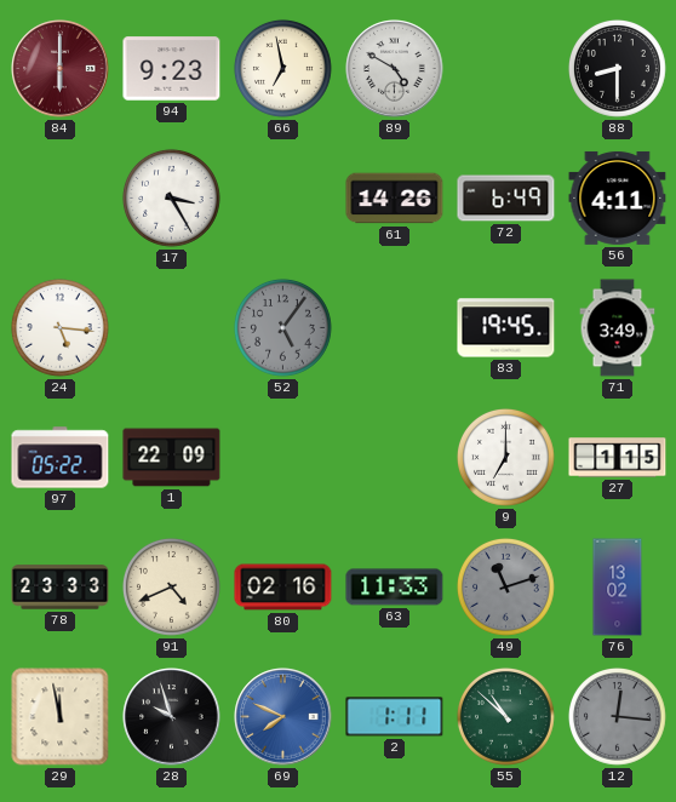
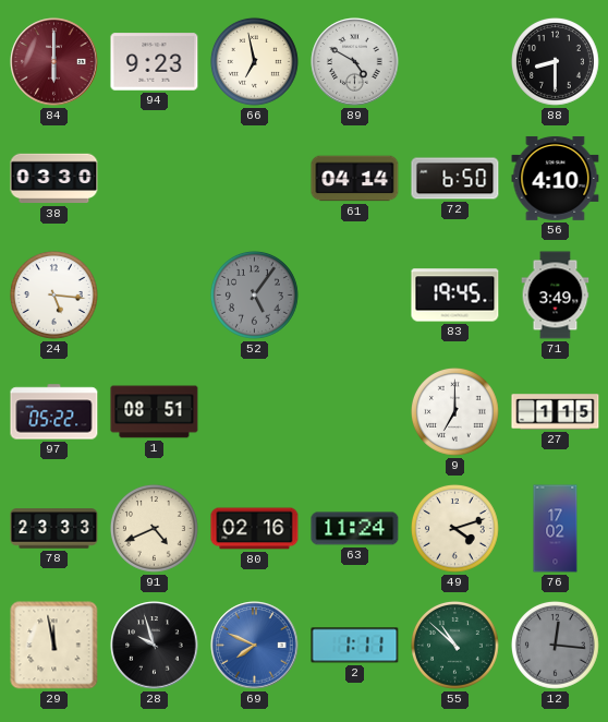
38: none -> 03:30
17: 3:25 -> none
61: 14:26 -> 04:14
72: 6:49 -> 6:50
56: 4:11 -> 4:10
1: 22:09 -> 08:51
63: 11:33 -> 11:24
49: 11:12 -> 4:12
49 dial: grey -> cream
76: 13:02 -> 17:02
